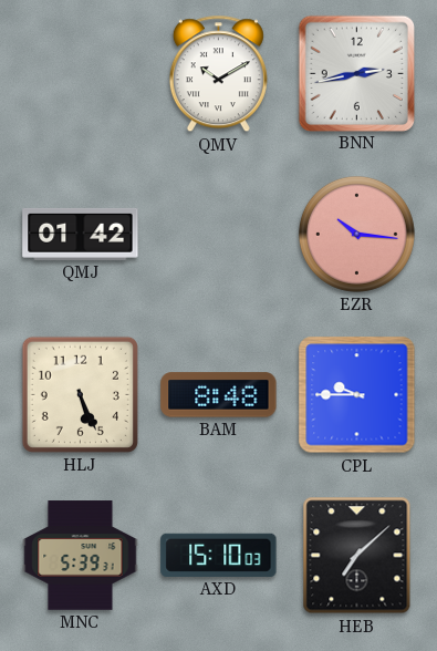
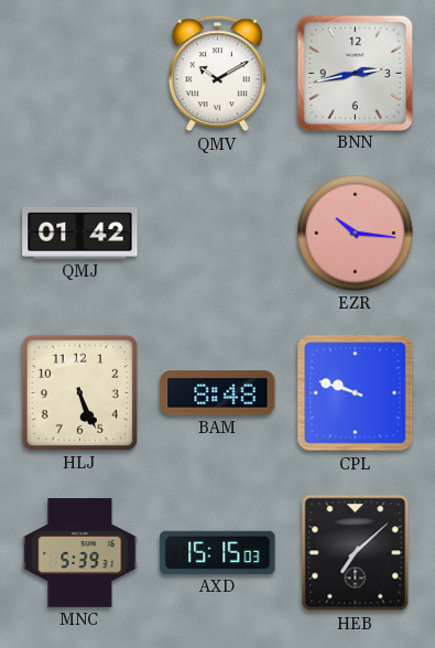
CPL: 9:45 -> 9:48
AXD: 15:10 -> 15:15
